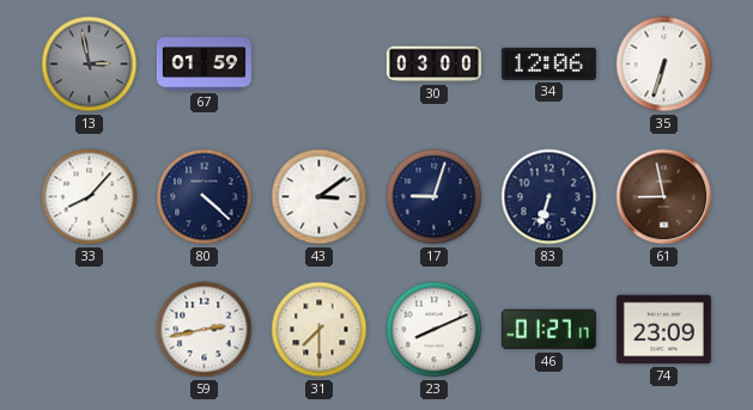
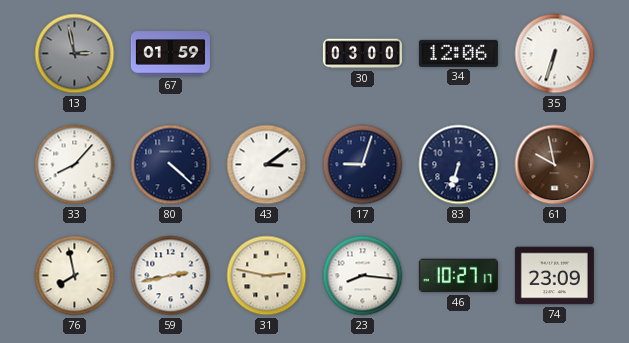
61: 8:58 -> 9:58
76: none -> 7:58
31: 7:30 -> 2:47
23: 8:11 -> 8:16
46: 01:27 -> 10:27
